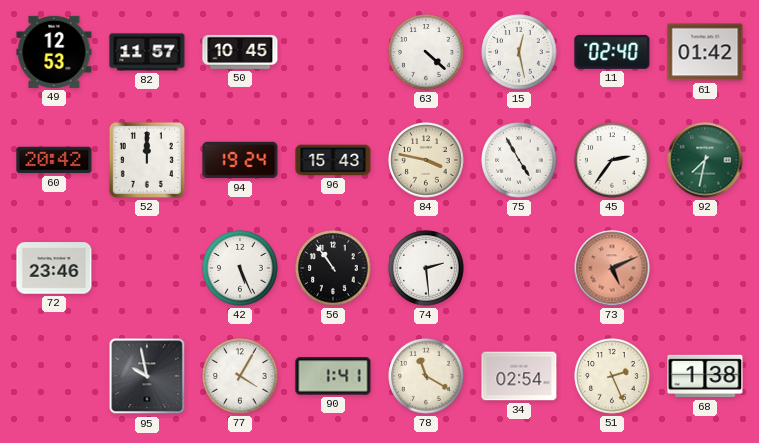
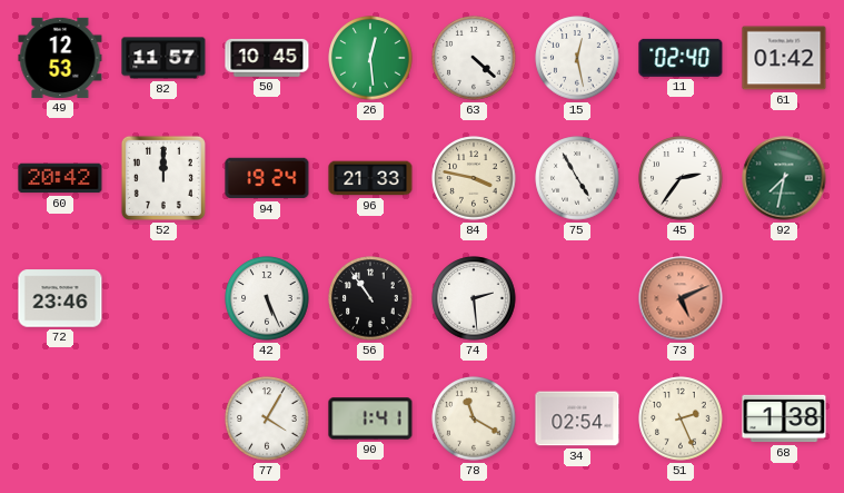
26: none -> 12:29
96: 15:43 -> 21:33
95: 9:58 -> none
